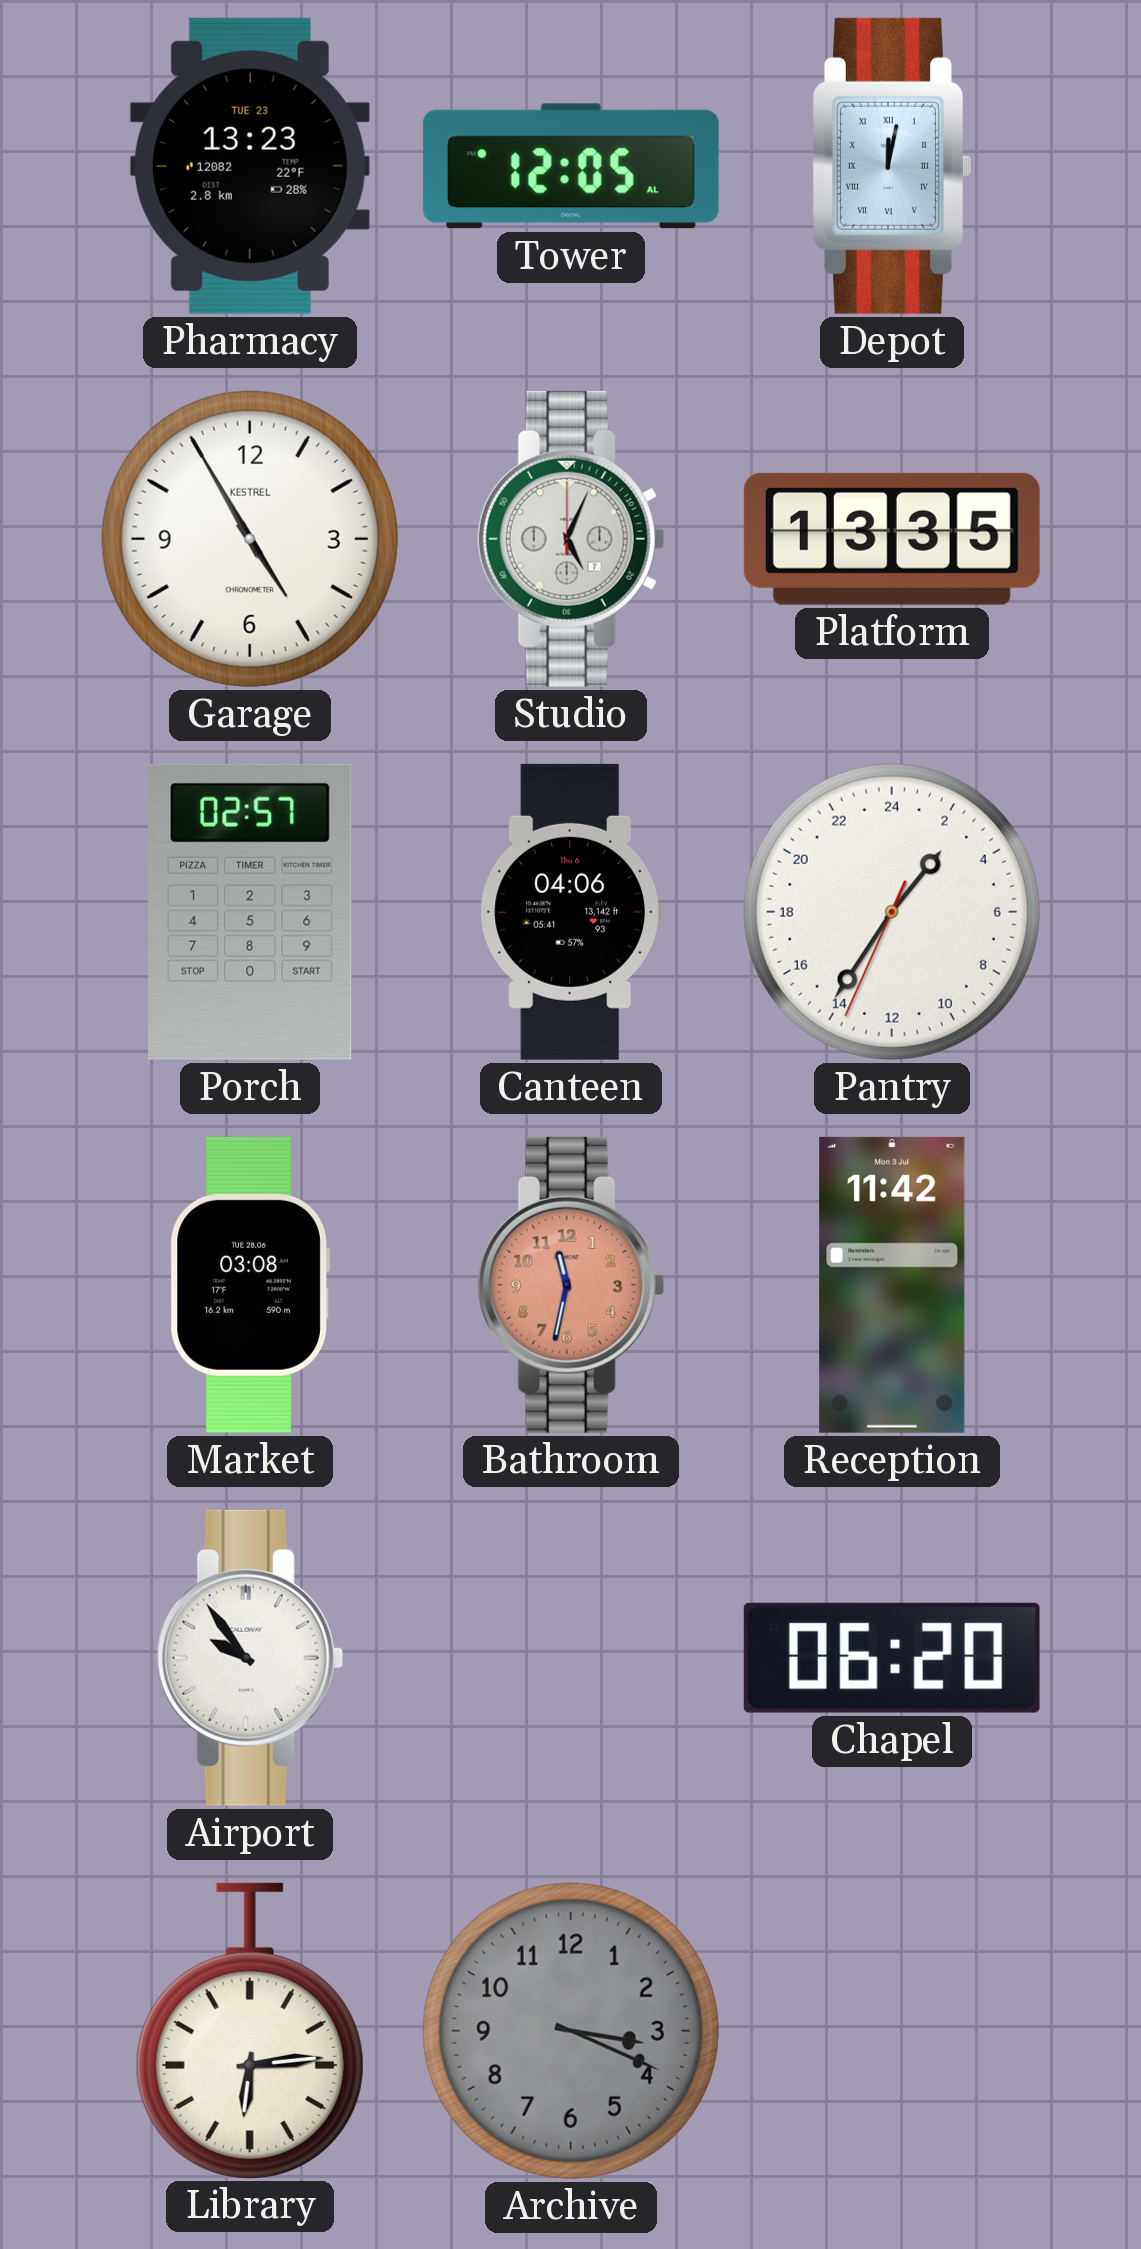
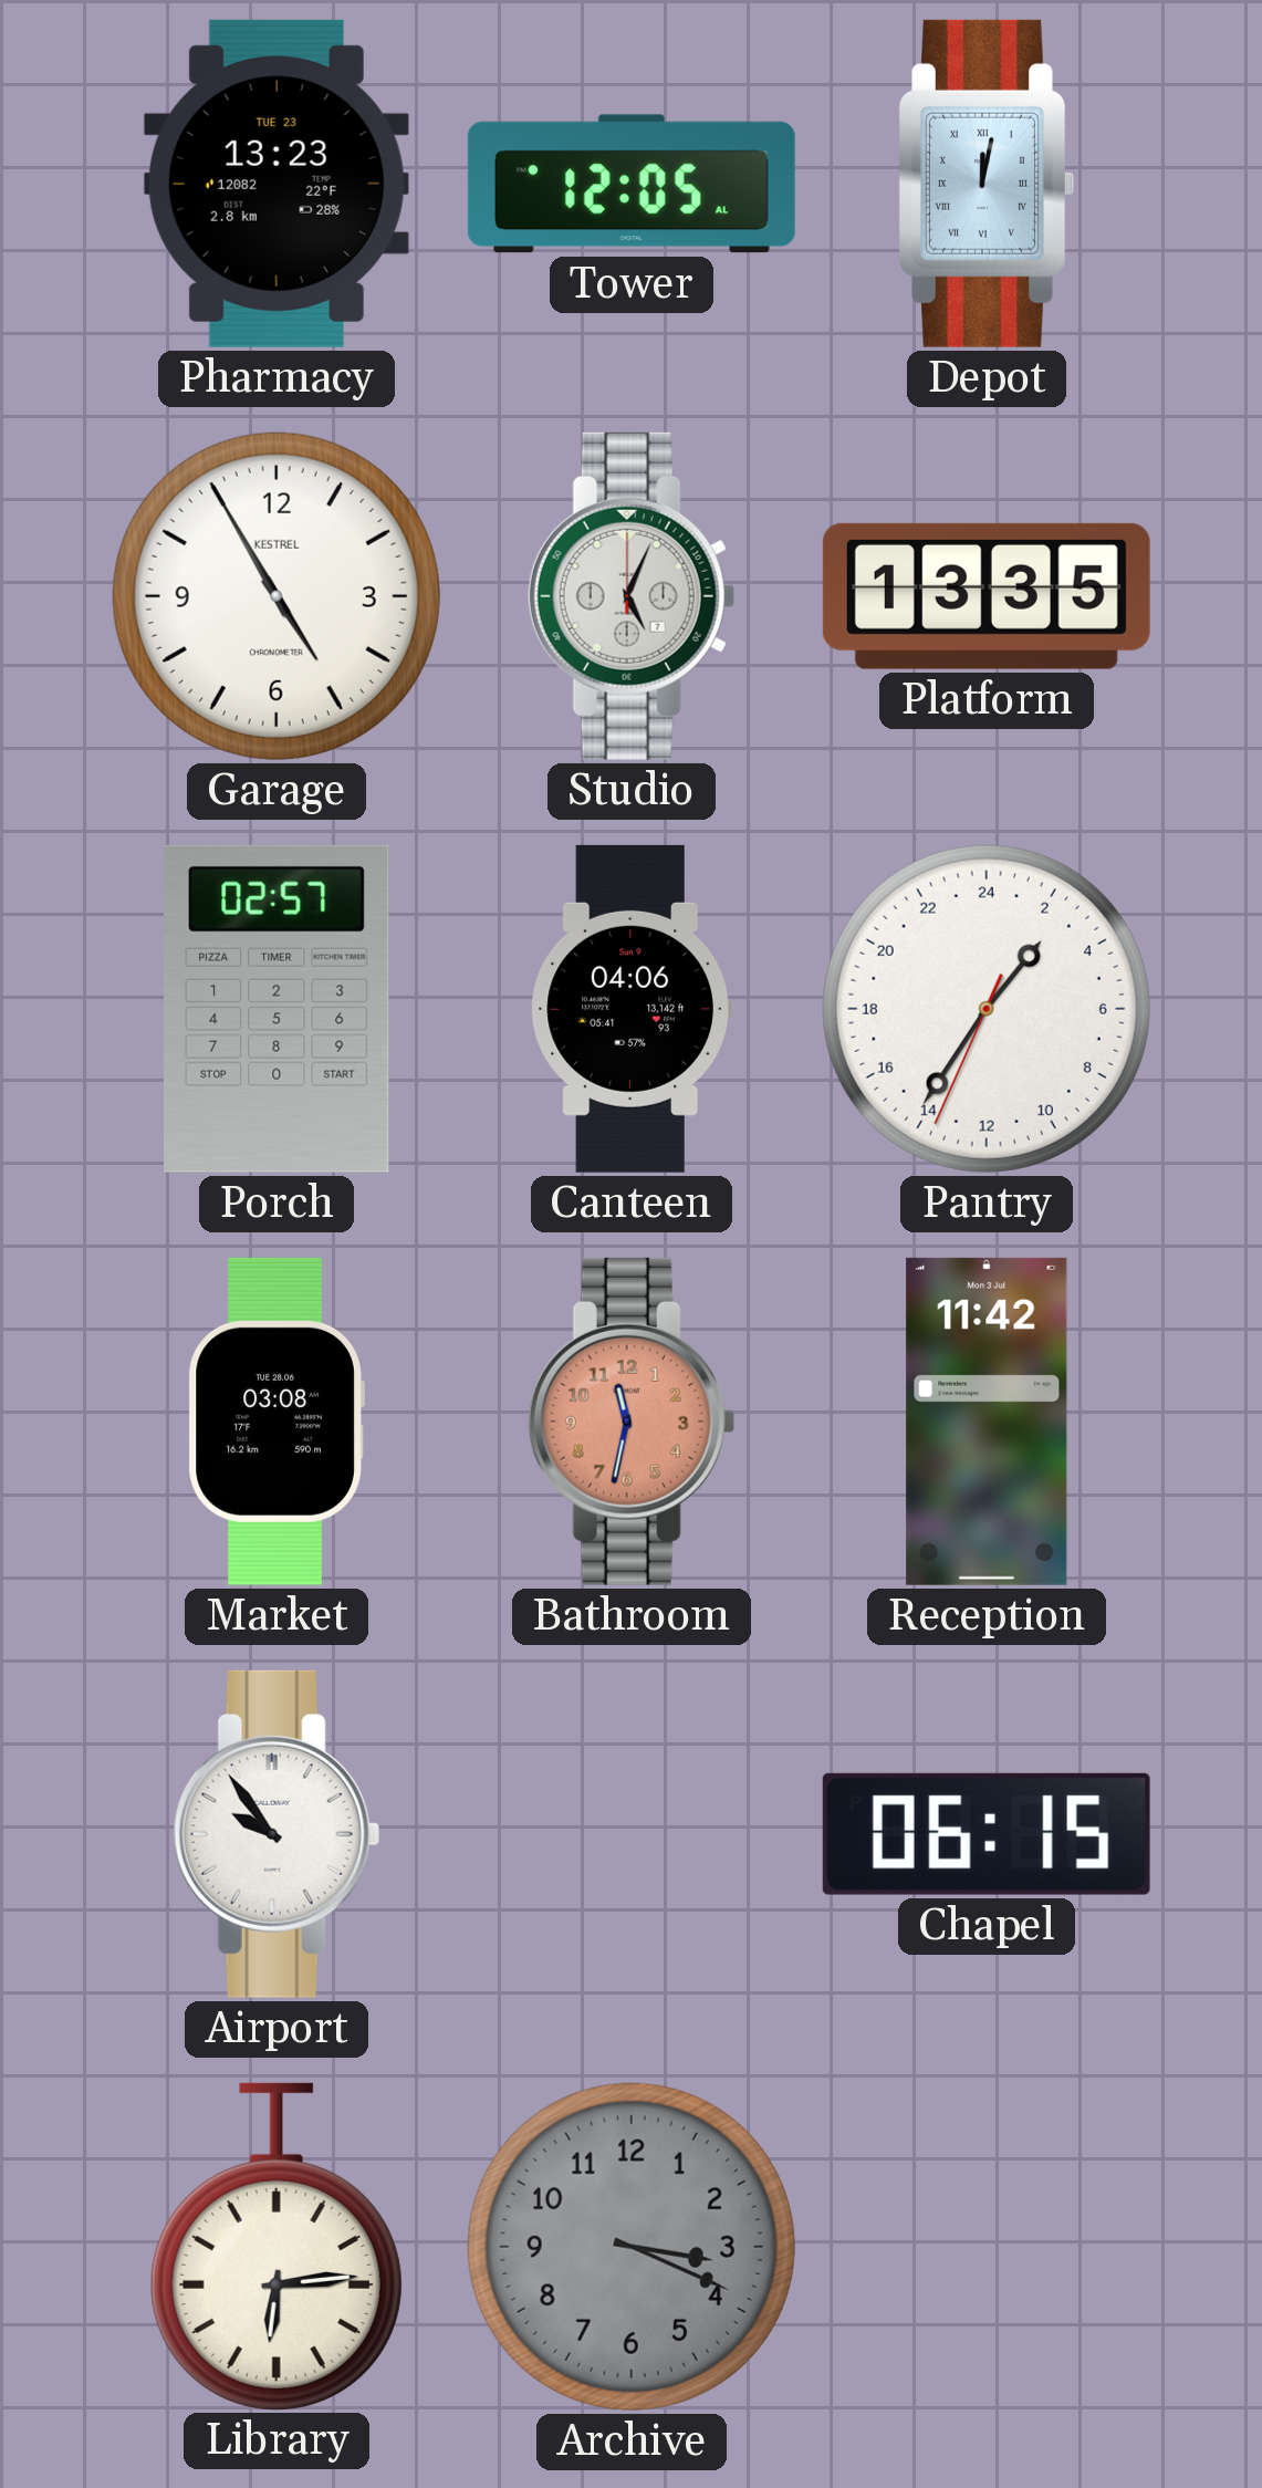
Canteen date: Thu 6 -> Sun 9
Chapel: 06:20 -> 06:15
